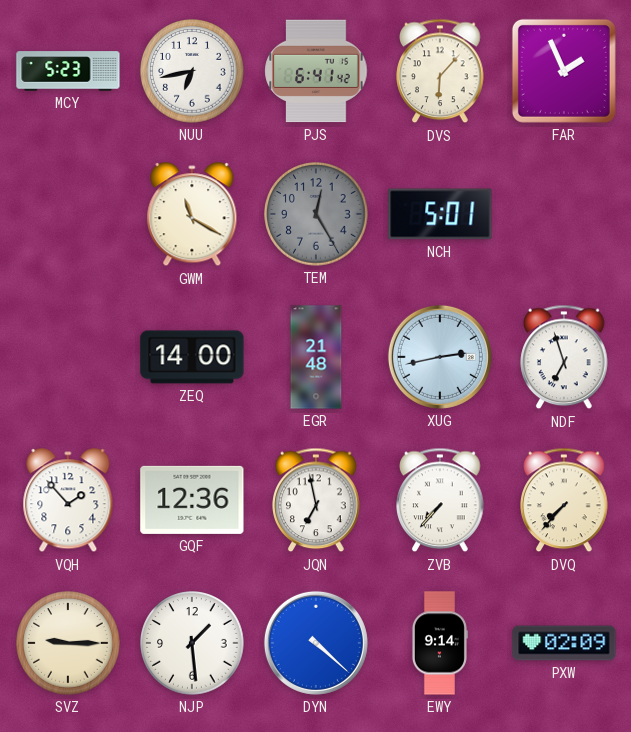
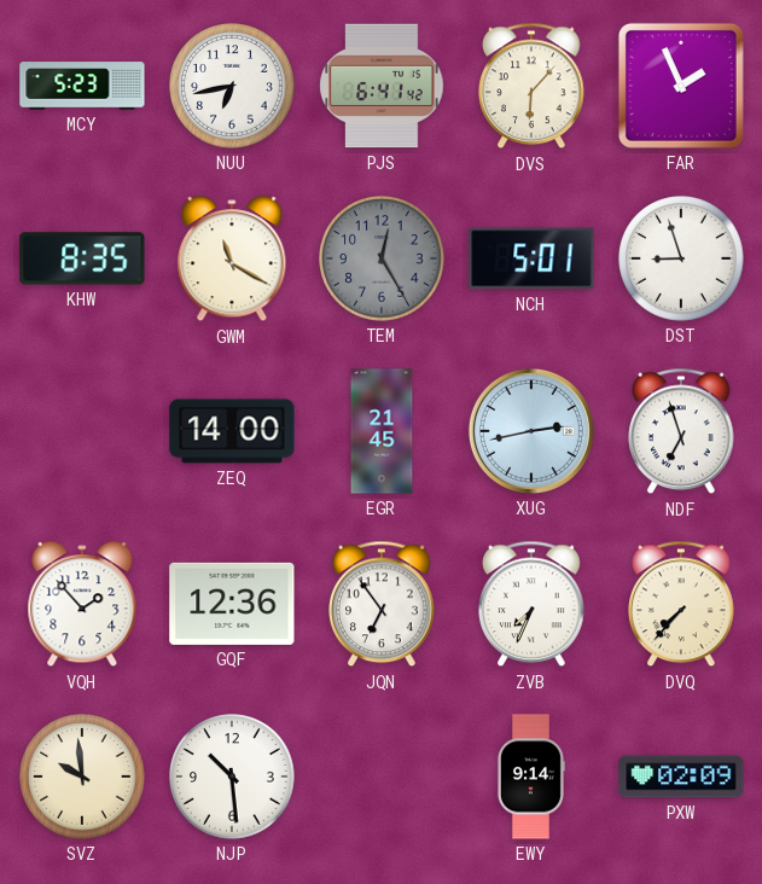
KHW: none -> 8:35
DST: none -> 8:57
EGR: 21:48 -> 21:45
JQN: 6:58 -> 6:54
ZVB: 7:37 -> 7:34
SVZ: 9:15 -> 9:59
NJP: 1:29 -> 10:29
DYN: 4:22 -> none
